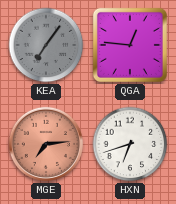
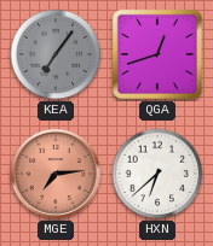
QGA: 12:46 -> 12:42
HXN: 6:42 -> 6:38
